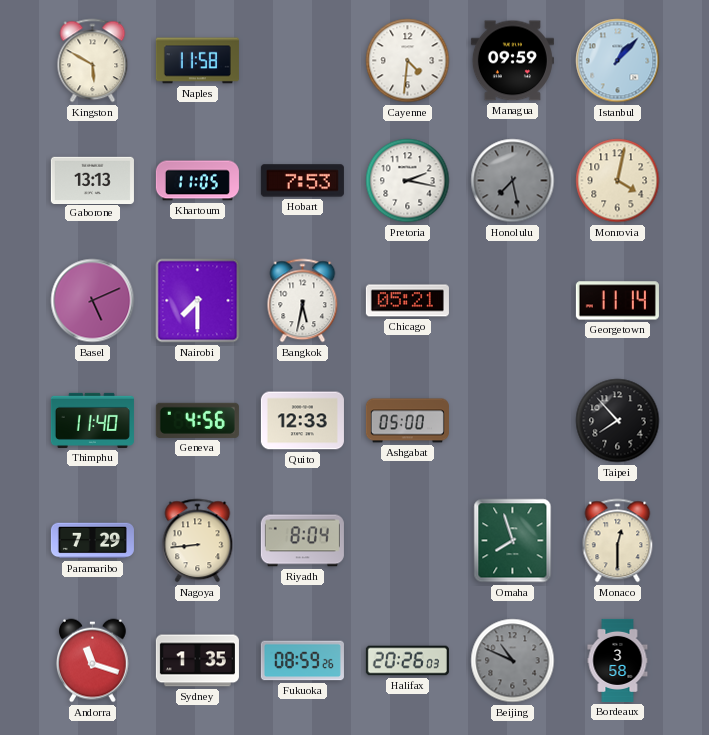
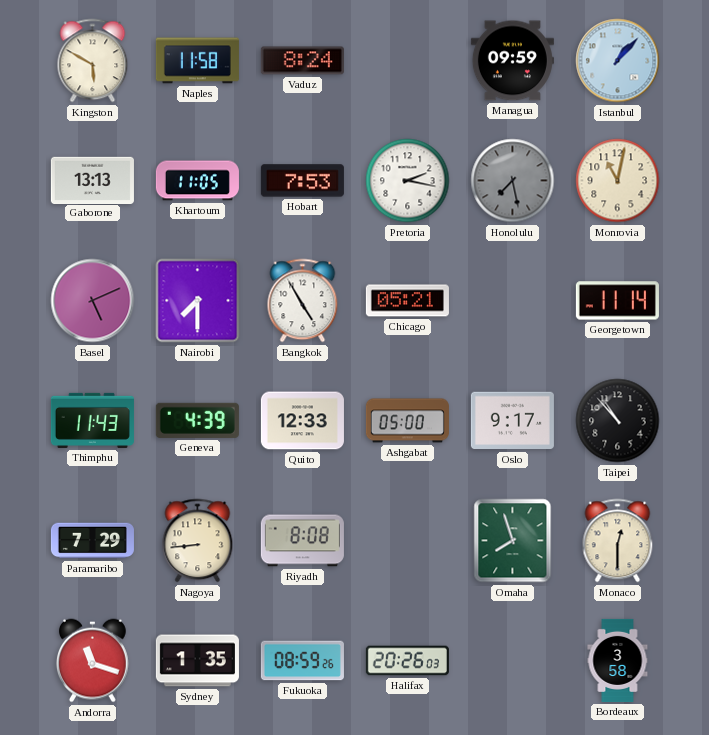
Vaduz: none -> 8:24
Cayenne: 4:31 -> none
Monrovia: 4:02 -> 11:02
Bangkok: 5:32 -> 4:55
Thimphu: 11:40 -> 11:43
Geneva: 4:56 -> 4:39
Oslo: none -> 9:17
Taipei: 7:53 -> 10:53
Riyadh: 8:04 -> 8:08
Beijing: 10:49 -> none
